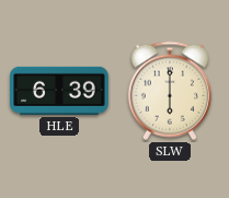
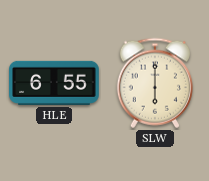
HLE: 6:39 -> 6:55
